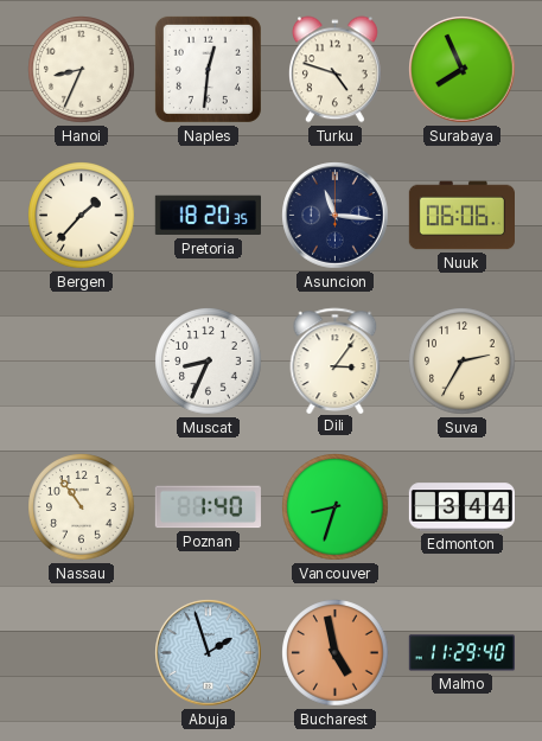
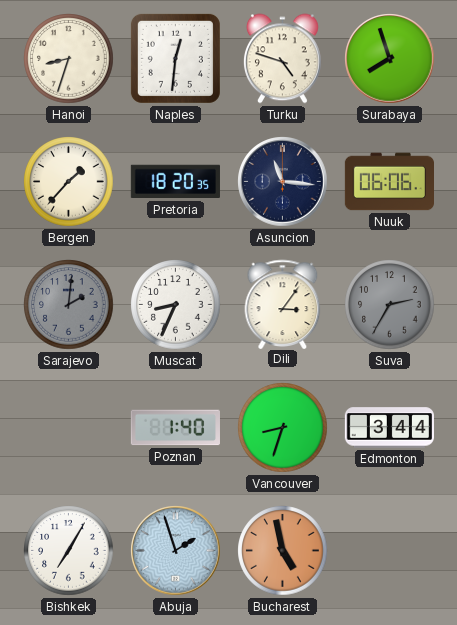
Hanoi: 8:34 -> 8:33
Surabaya: 7:56 -> 7:57
Sarajevo: none -> 2:01
Suva dial: cream -> grey
Nassau: 10:54 -> none
Bishkek: none -> 7:05
Malmo: 11:29 -> none
